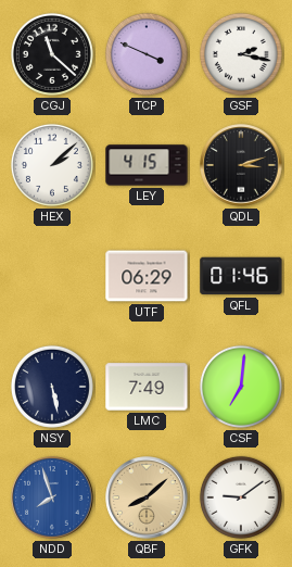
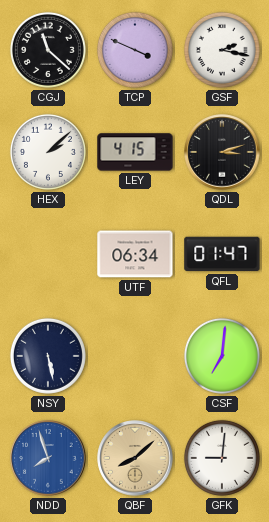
UTF: 06:29 -> 06:34
QFL: 01:46 -> 01:47
LMC: 7:49 -> none
GFK: 9:09 -> 9:01
